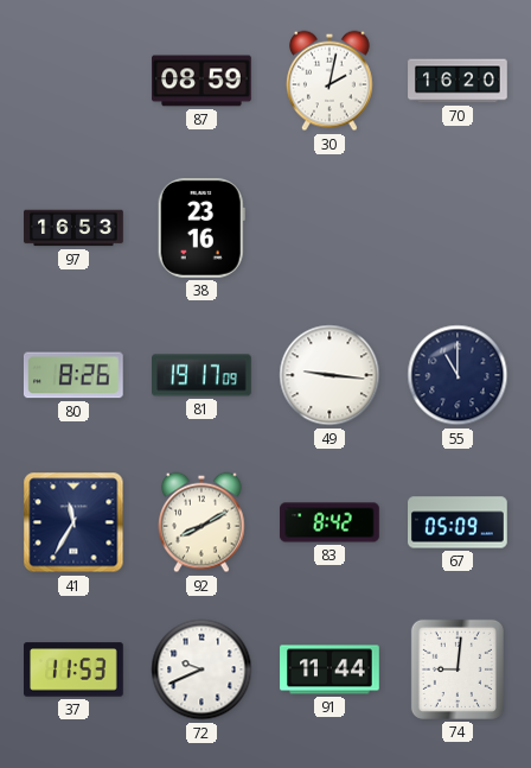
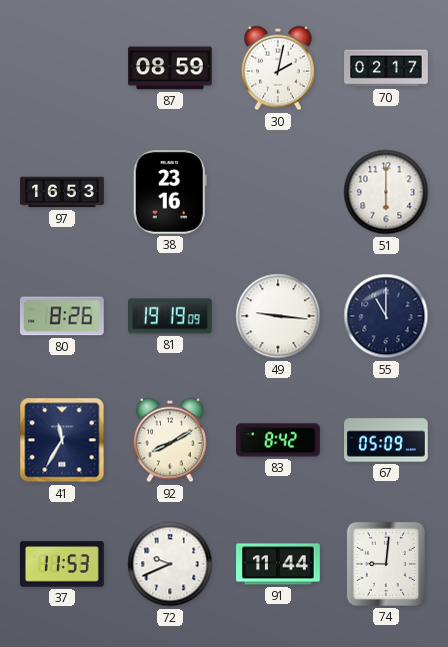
70: 16:20 -> 02:17
51: none -> 6:00
81: 19:17 -> 19:19
